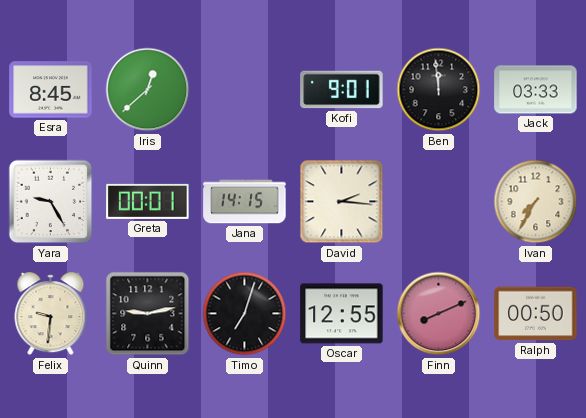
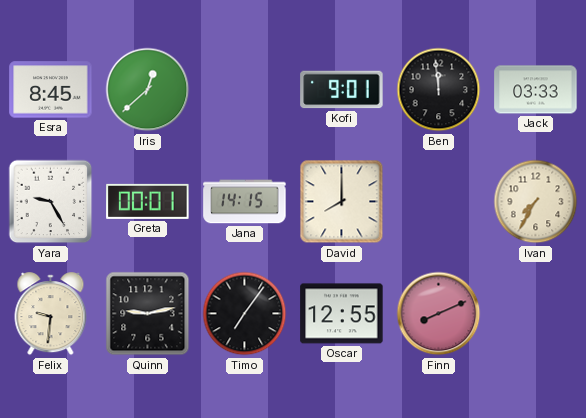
David: 2:16 -> 8:00
Timo: 7:03 -> 7:06
Ralph: 00:50 -> none
